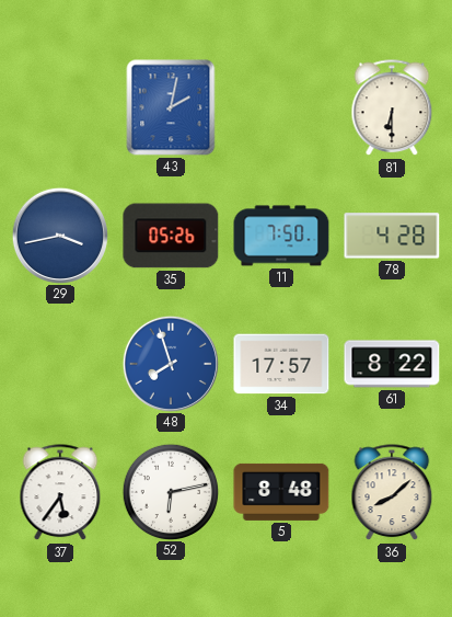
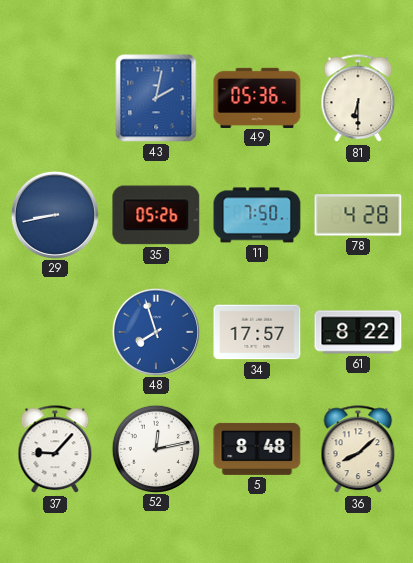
49: none -> 05:36
29: 3:43 -> 8:43
37: 5:36 -> 9:07
52: 6:13 -> 12:13
